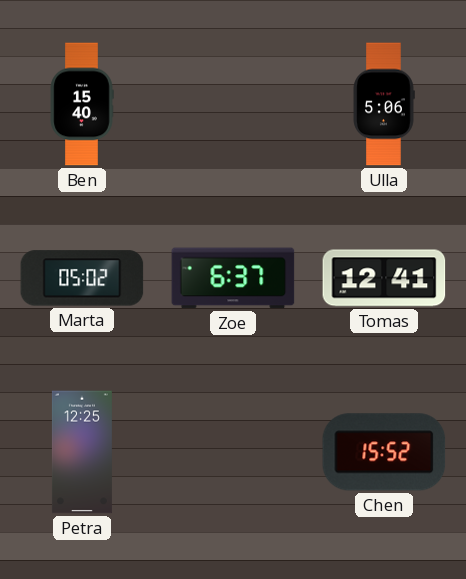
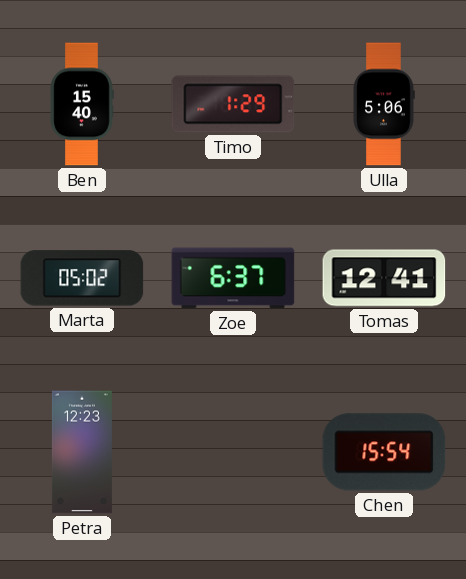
Timo: none -> 1:29
Petra: 12:25 -> 12:23
Chen: 15:52 -> 15:54
